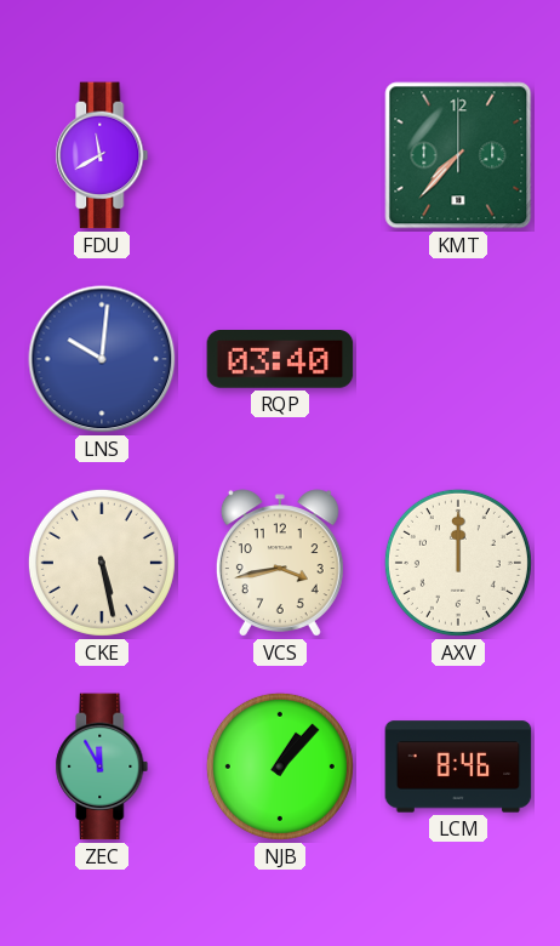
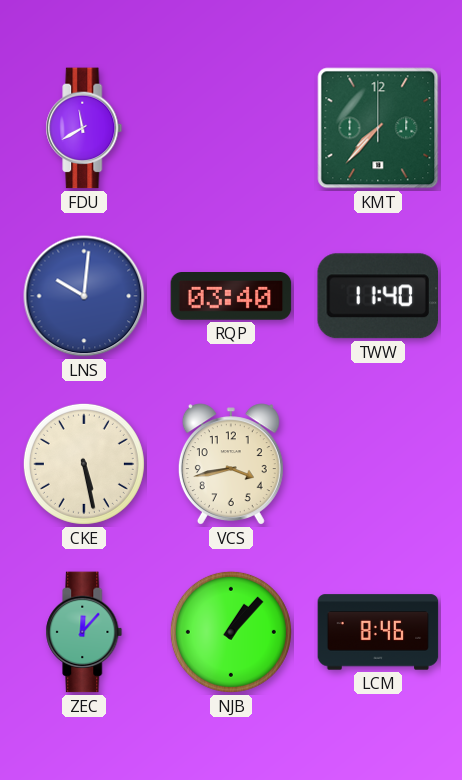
TWW: none -> 11:40
AXV: 12:00 -> none
ZEC: 11:55 -> 12:07
